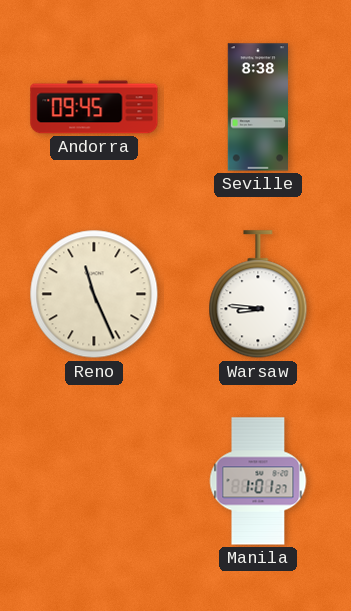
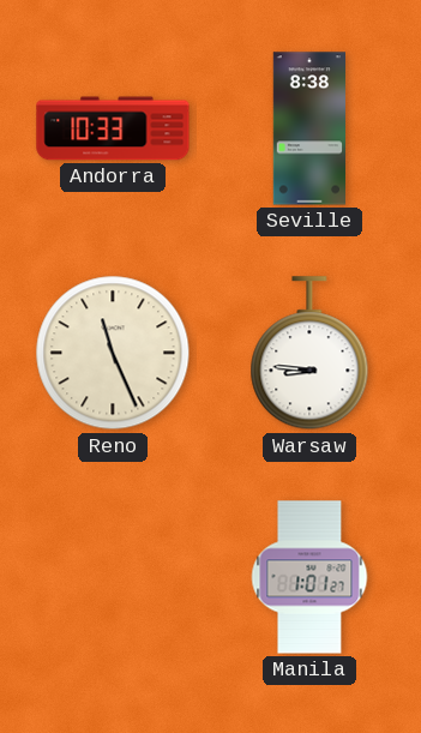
Andorra: 09:45 -> 10:33
